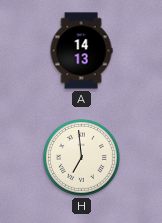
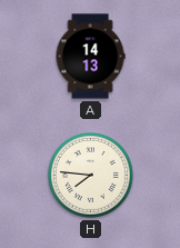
H: 6:59 -> 7:46
